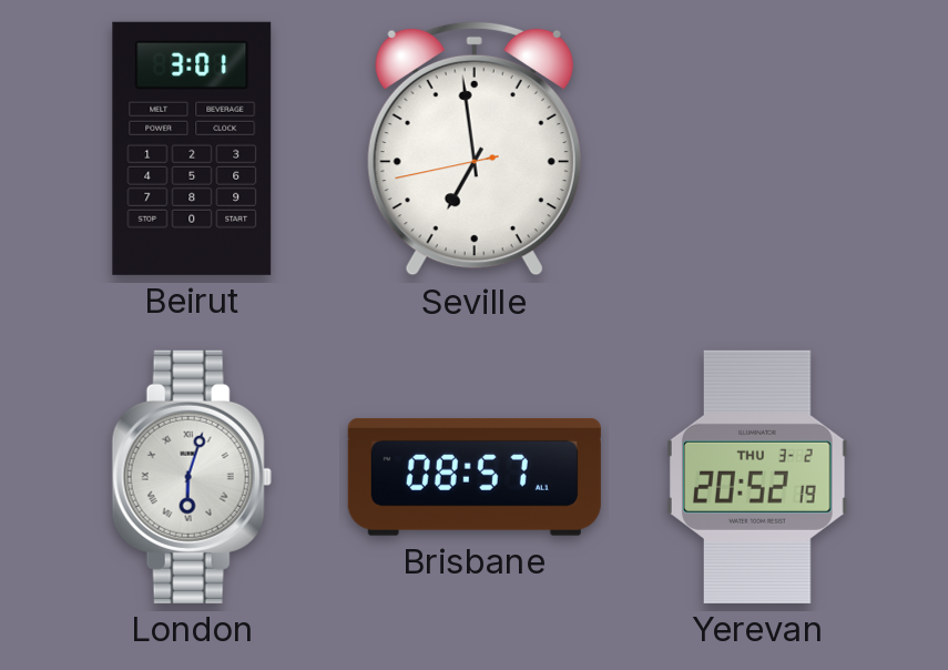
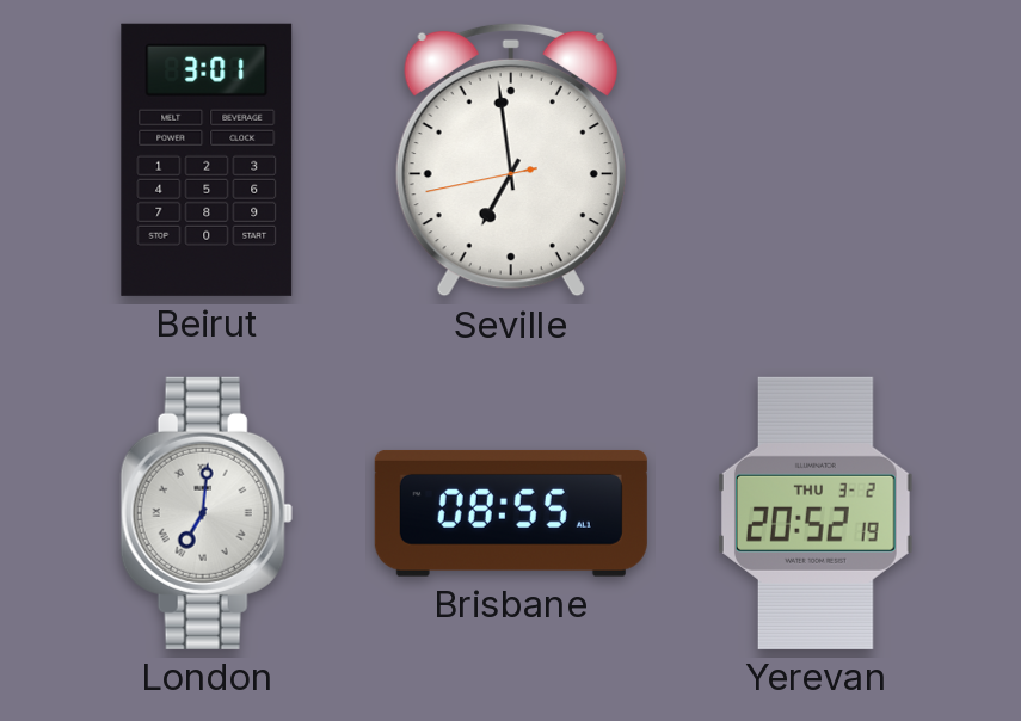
London: 6:03 -> 7:01
Brisbane: 08:57 -> 08:55
